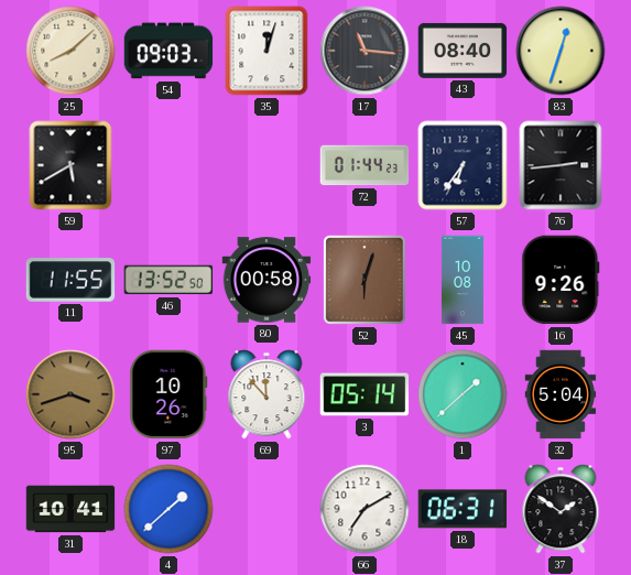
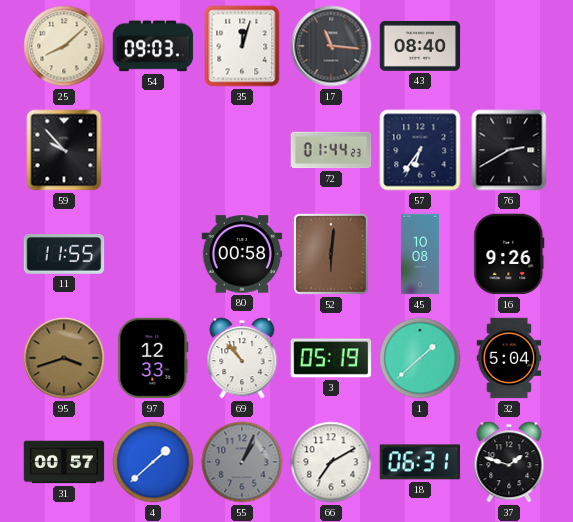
83: 12:33 -> none
59: 5:40 -> 9:53
76: 2:44 -> 2:40
46: 13:52 -> none
52: 6:03 -> 6:01
97: 10:26 -> 12:33
69: 11:53 -> 10:53
3: 05:14 -> 05:19
31: 10:41 -> 00:57
55: none -> 1:04
37: 1:51 -> 1:48
